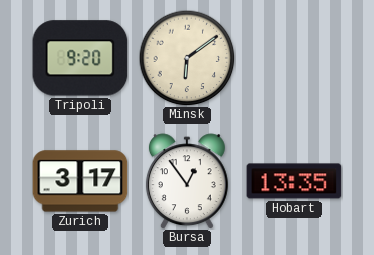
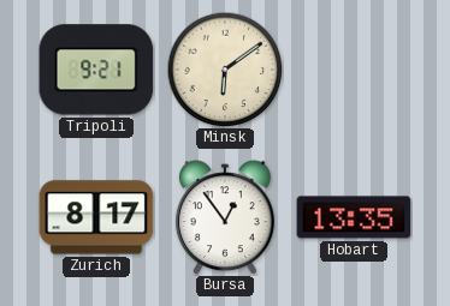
Tripoli: 9:20 -> 9:21
Zurich: 3:17 -> 8:17
